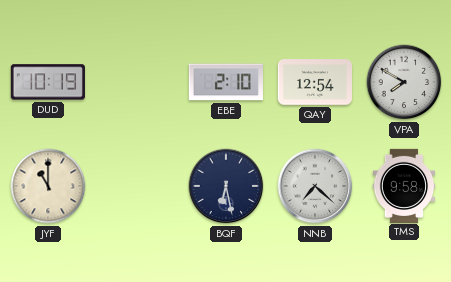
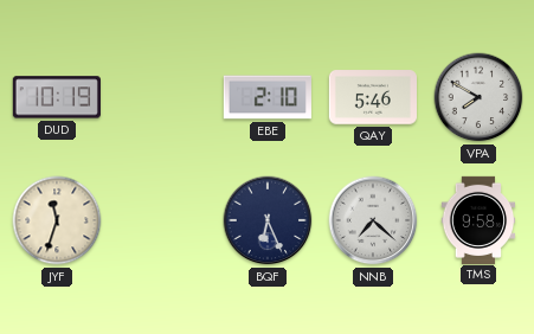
QAY: 12:54 -> 5:46
JYF: 11:00 -> 11:33
BQF: 6:28 -> 6:26
